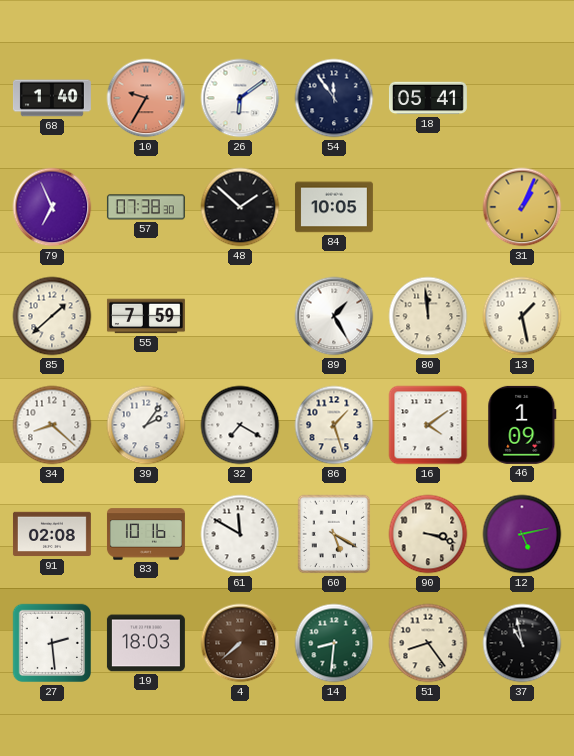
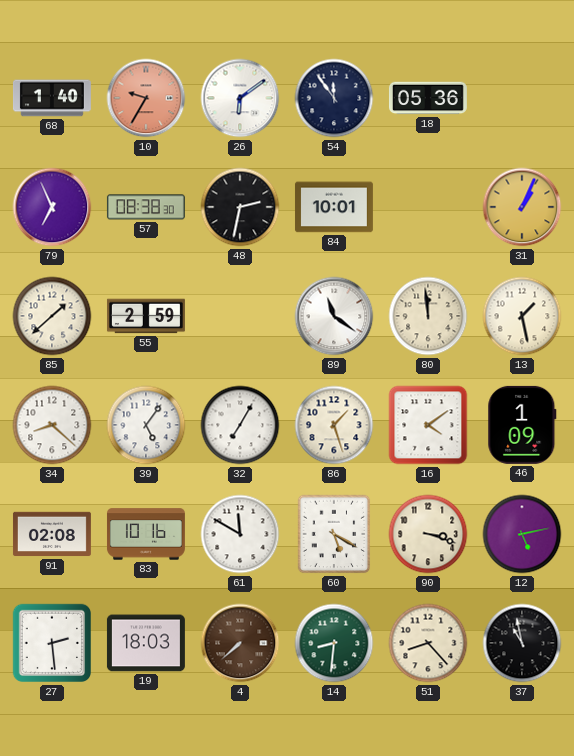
18: 05:41 -> 05:36
57: 07:38 -> 08:38
48: 1:52 -> 2:32
84: 10:05 -> 10:01
55: 7:59 -> 2:59
89: 1:25 -> 11:21
39: 2:06 -> 5:06
32: 7:20 -> 7:05
51: 8:24 -> 8:23
